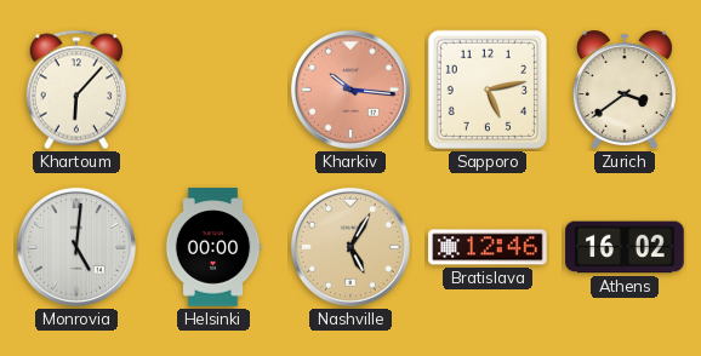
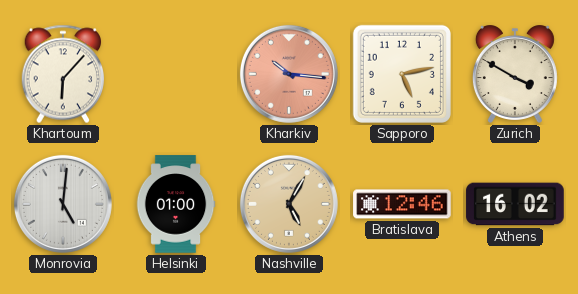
Zurich: 3:39 -> 3:50
Helsinki: 00:00 -> 01:00
